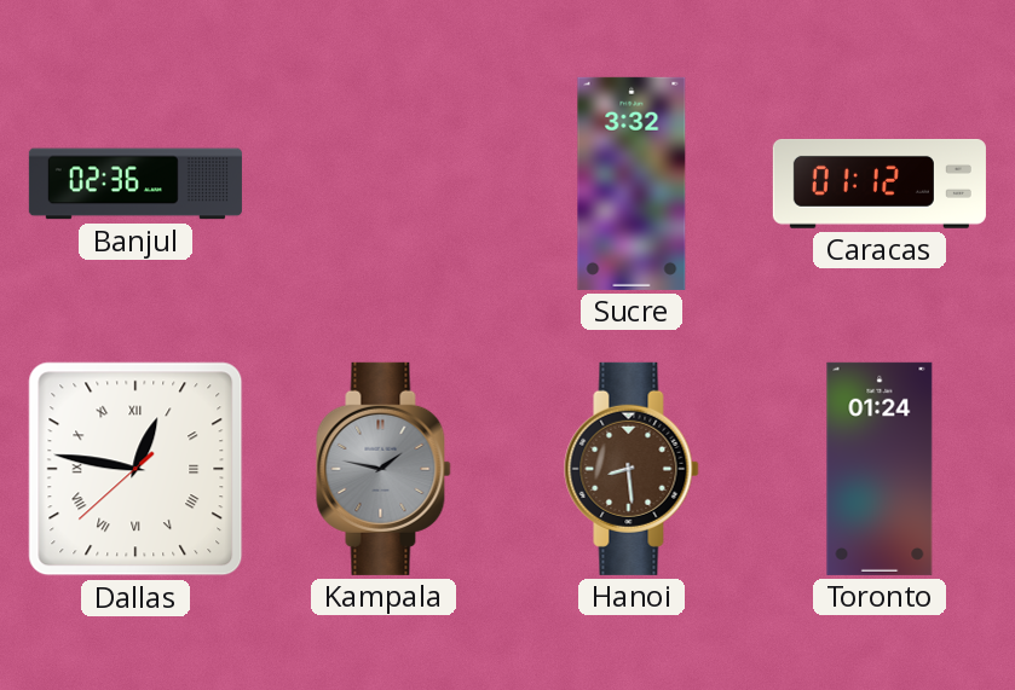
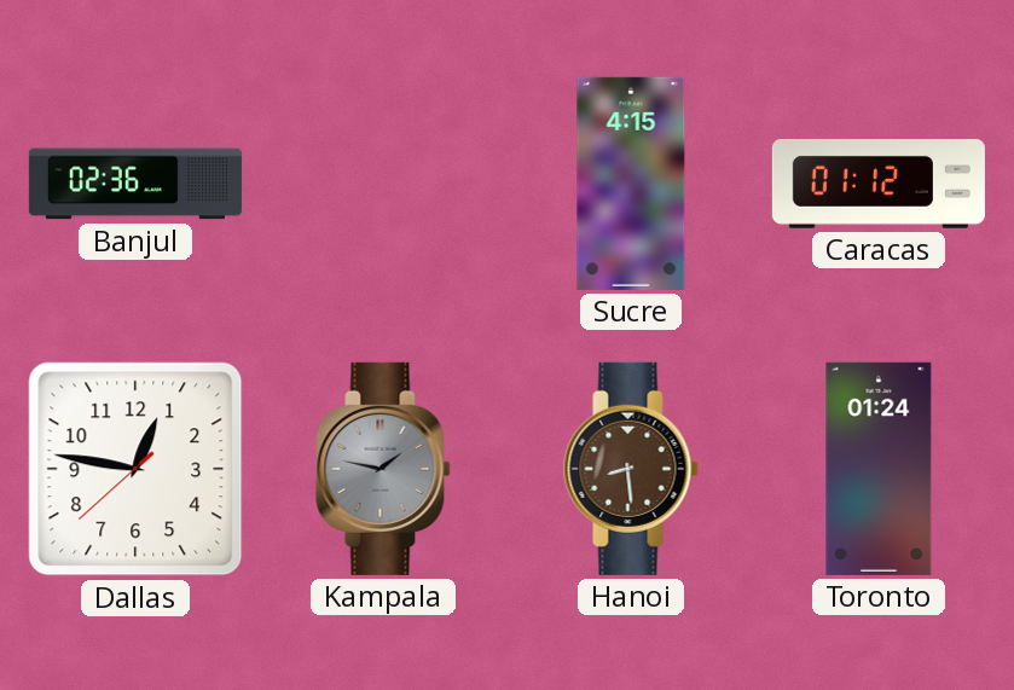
Sucre: 3:32 -> 4:15
Dallas numerals: Roman -> Arabic
